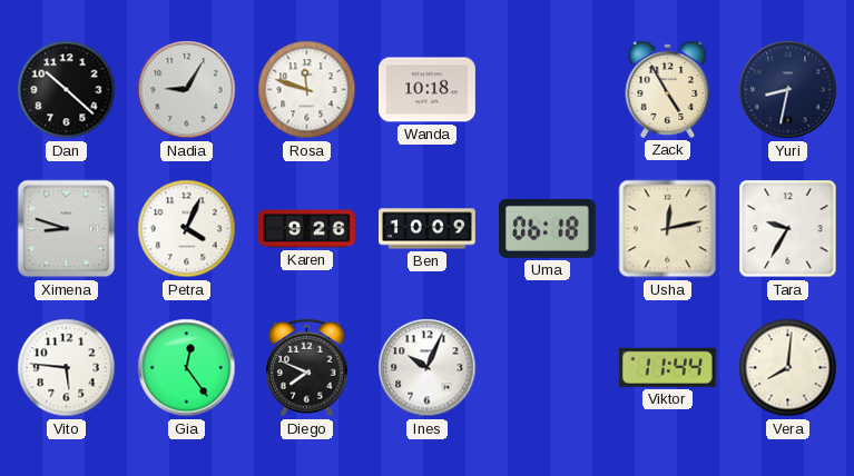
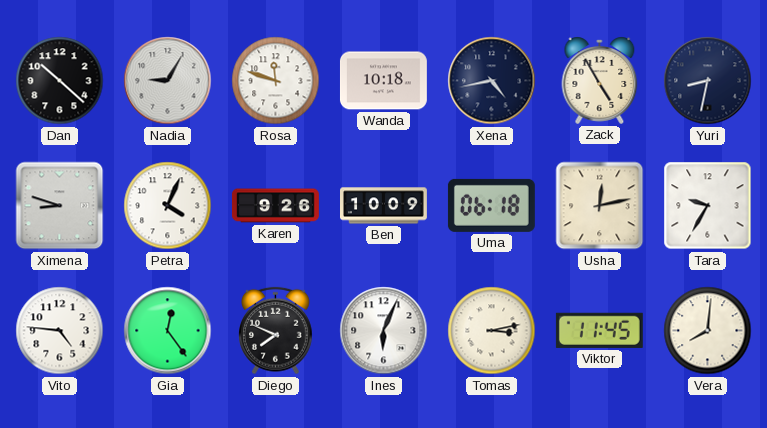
Xena: none -> 4:43
Vito: 5:46 -> 4:46
Ines: 10:04 -> 6:04
Tomas: none -> 3:13
Viktor: 11:44 -> 11:45
